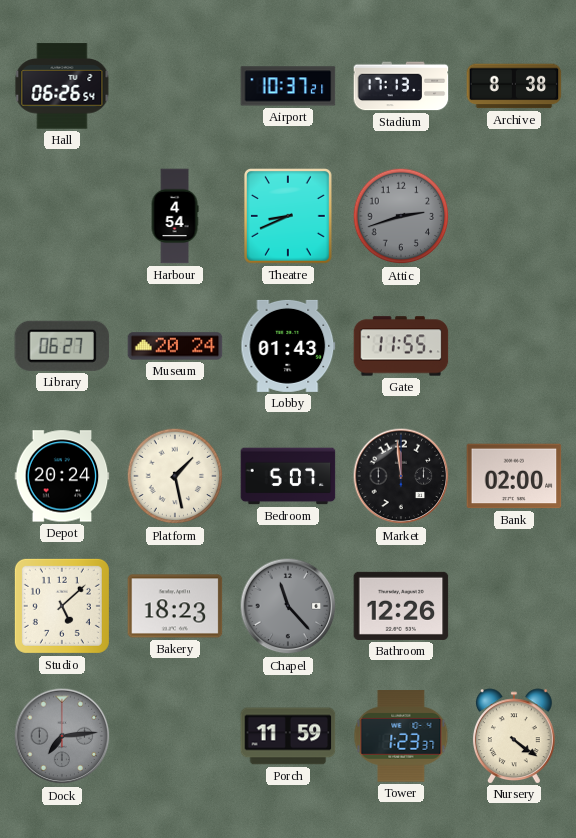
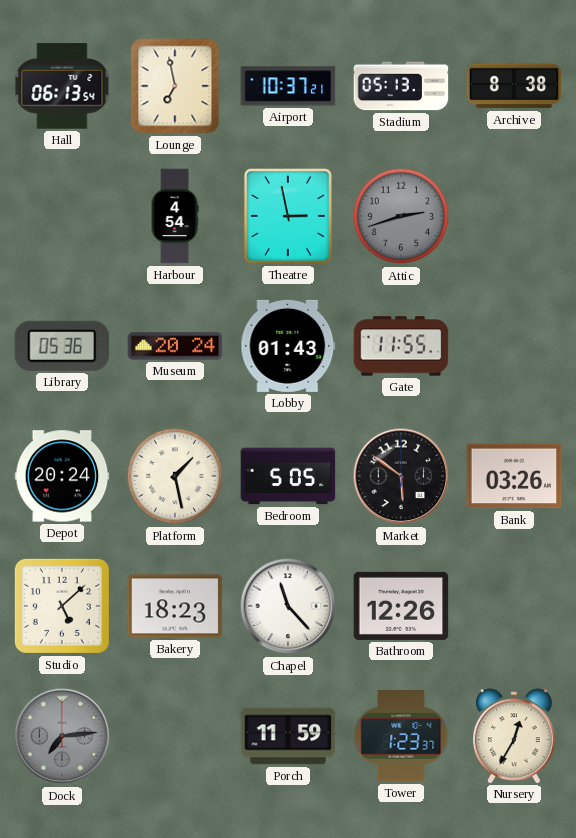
Hall: 06:26 -> 06:13
Lounge: none -> 6:58
Stadium: 17:13 -> 05:13
Theatre: 8:41 -> 2:58
Library: 06:27 -> 05:36
Bedroom: 5:07 -> 5:05
Market: 11:59 -> 5:51
Bank: 02:00 -> 03:26
Chapel dial: grey -> white
Nursery: 4:21 -> 12:35
